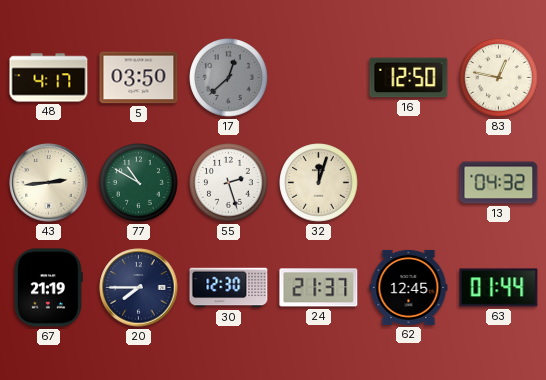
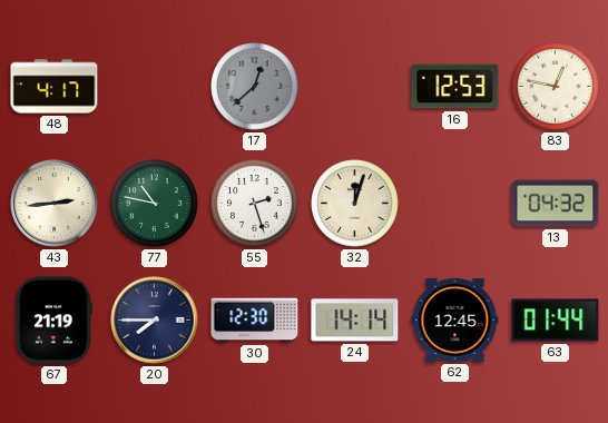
5: 03:50 -> none
16: 12:50 -> 12:53
77: 10:50 -> 10:47
24: 21:37 -> 14:14
